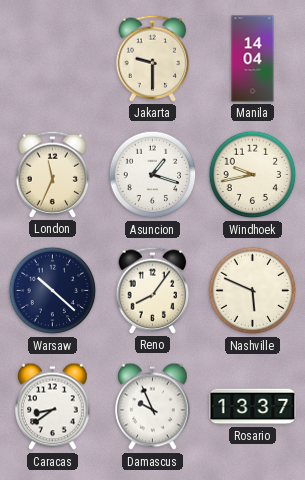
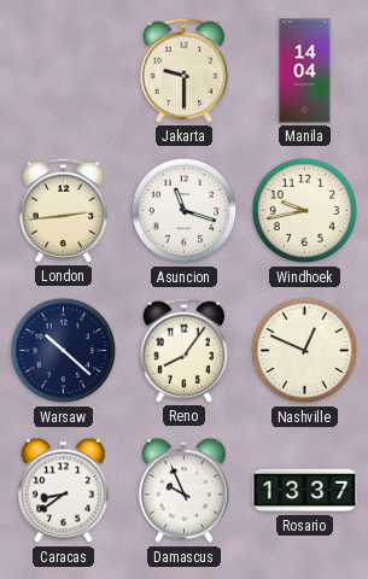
London: 11:34 -> 2:44
Asuncion: 1:18 -> 11:18
Nashville: 5:49 -> 12:49
